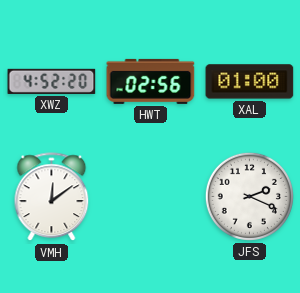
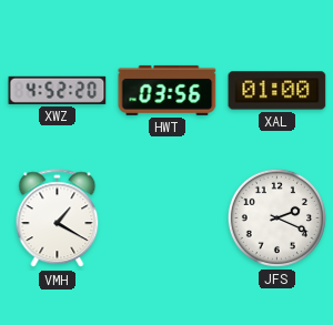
HWT: 02:56 -> 03:56
VMH: 12:09 -> 1:20
